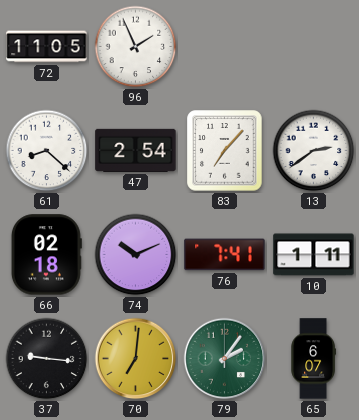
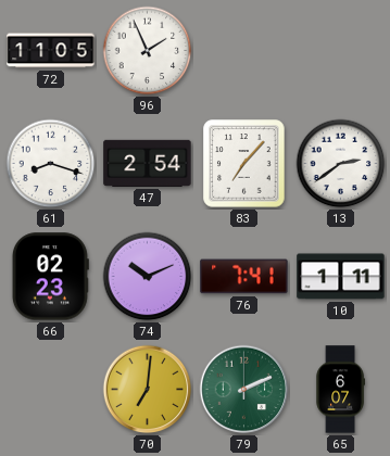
61: 8:22 -> 8:18
66: 02:18 -> 02:23
37: 9:16 -> none
79: 2:06 -> 2:11
